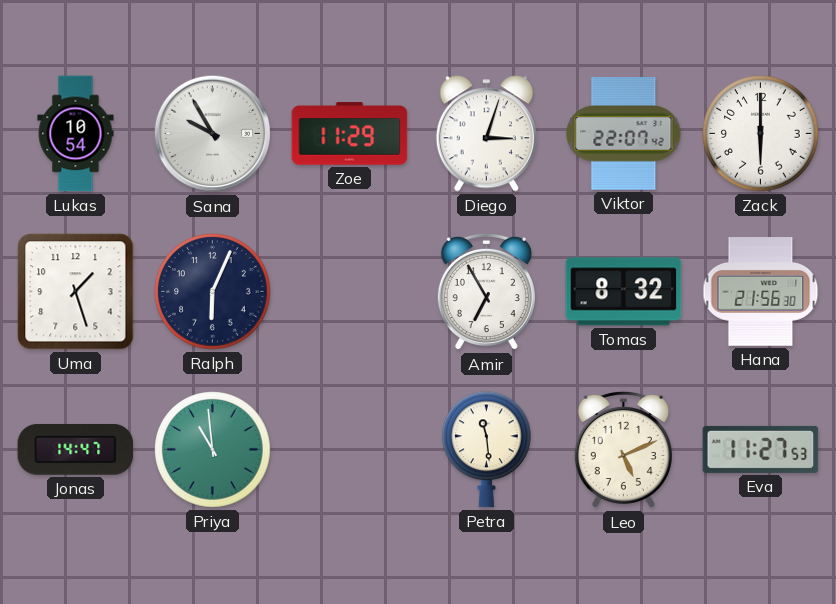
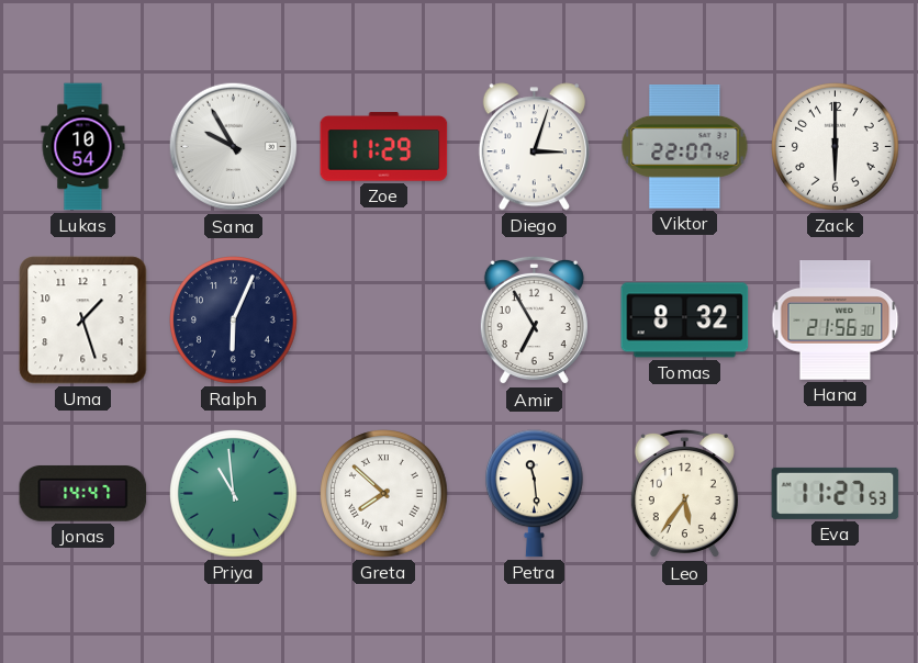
Greta: none -> 7:52
Leo: 5:11 -> 5:36
